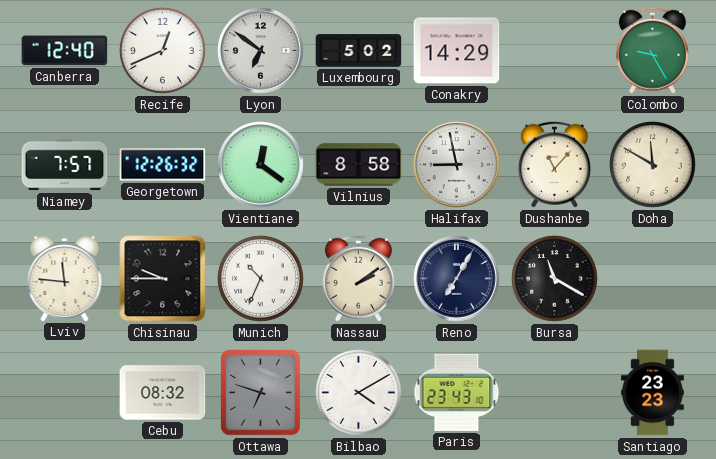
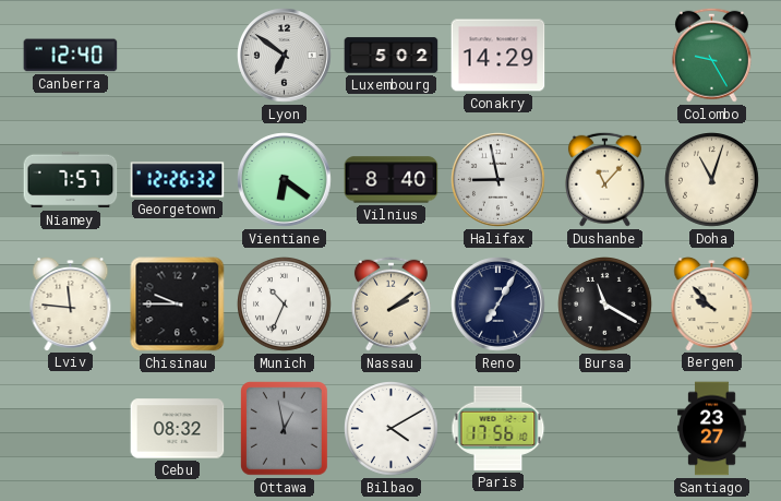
Recife: 12:41 -> none
Vientiane: 12:21 -> 6:21
Vilnius: 8:58 -> 8:40
Doha: 11:50 -> 11:03
Bergen: none -> 9:53
Ottawa: 6:48 -> 12:58
Paris: 23:43 -> 17:56
Santiago: 23:23 -> 23:27
